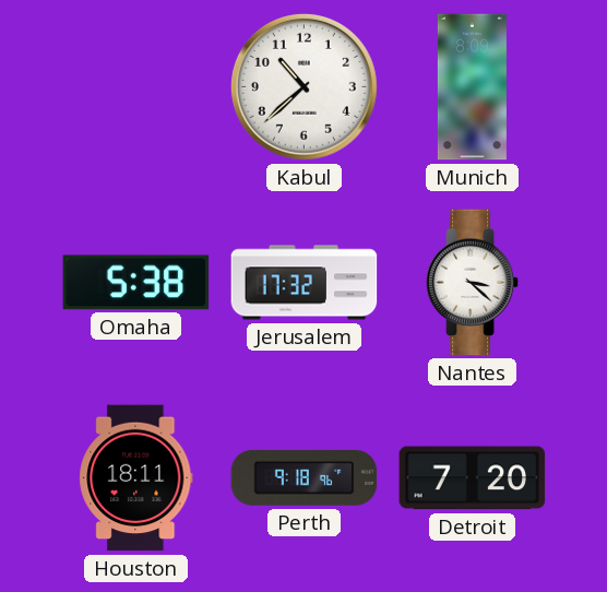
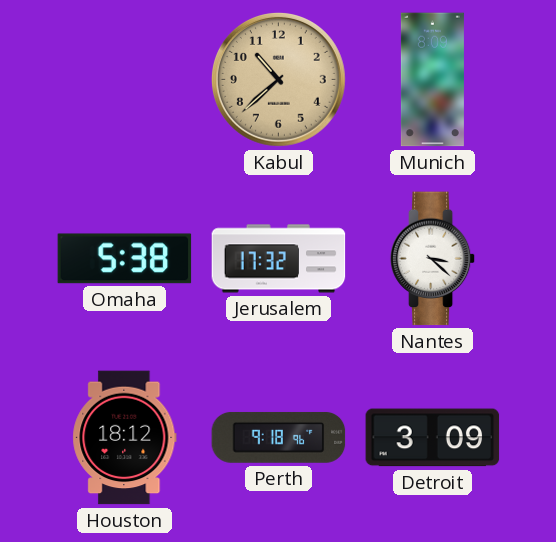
Kabul dial: white -> champagne
Houston: 18:11 -> 18:12
Detroit: 7:20 -> 3:09
